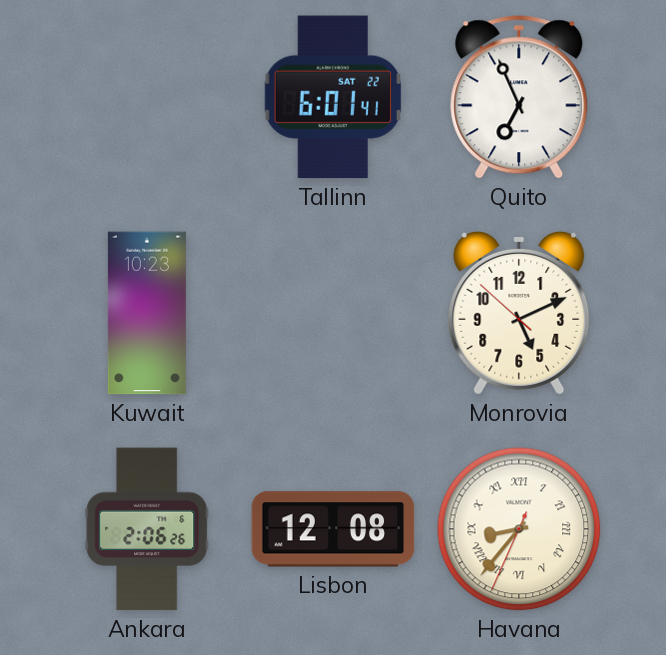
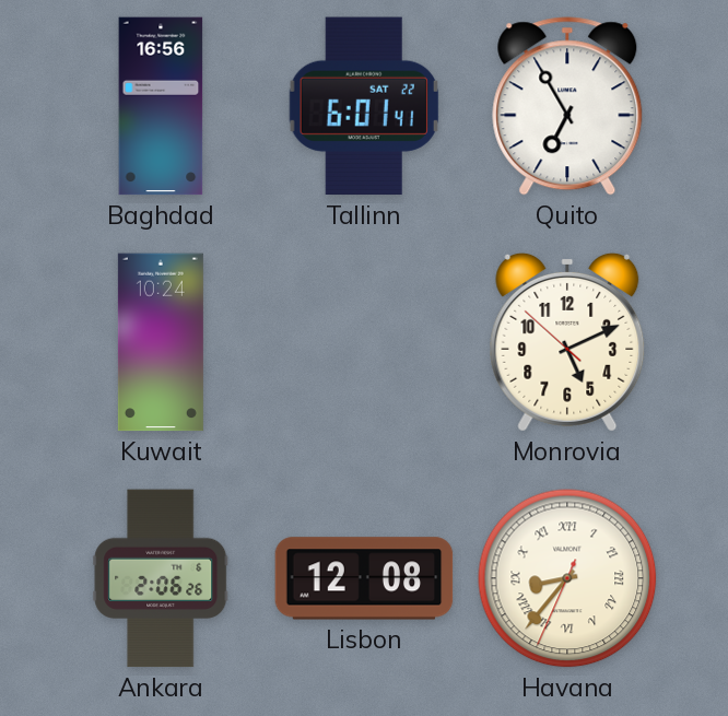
Baghdad: none -> 16:56
Quito: 6:56 -> 6:55
Kuwait: 10:23 -> 10:24
